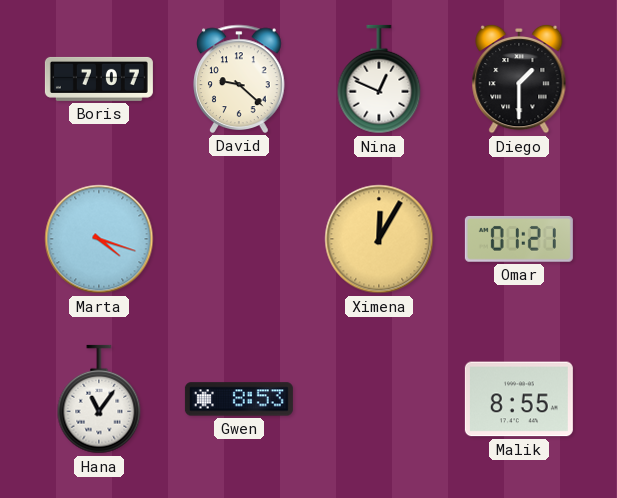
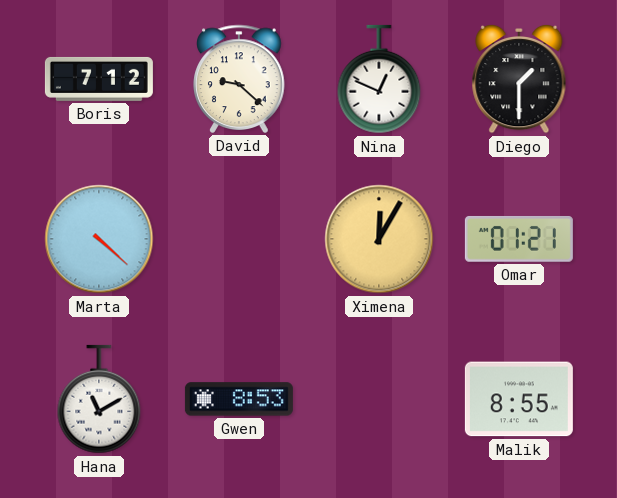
Boris: 7:07 -> 7:12
Marta: 4:18 -> 4:22
Hana: 11:06 -> 11:10
